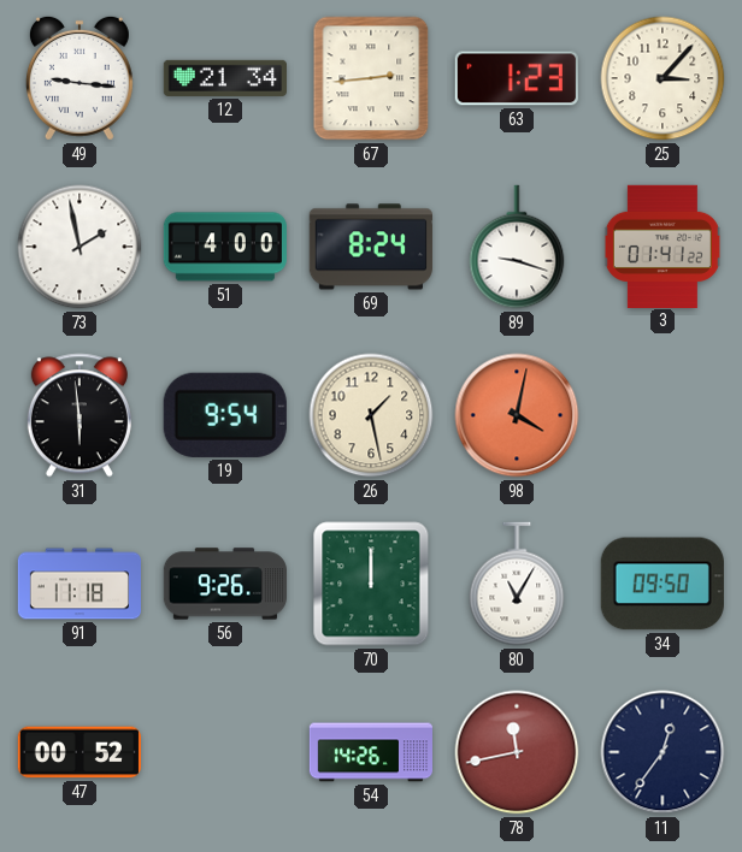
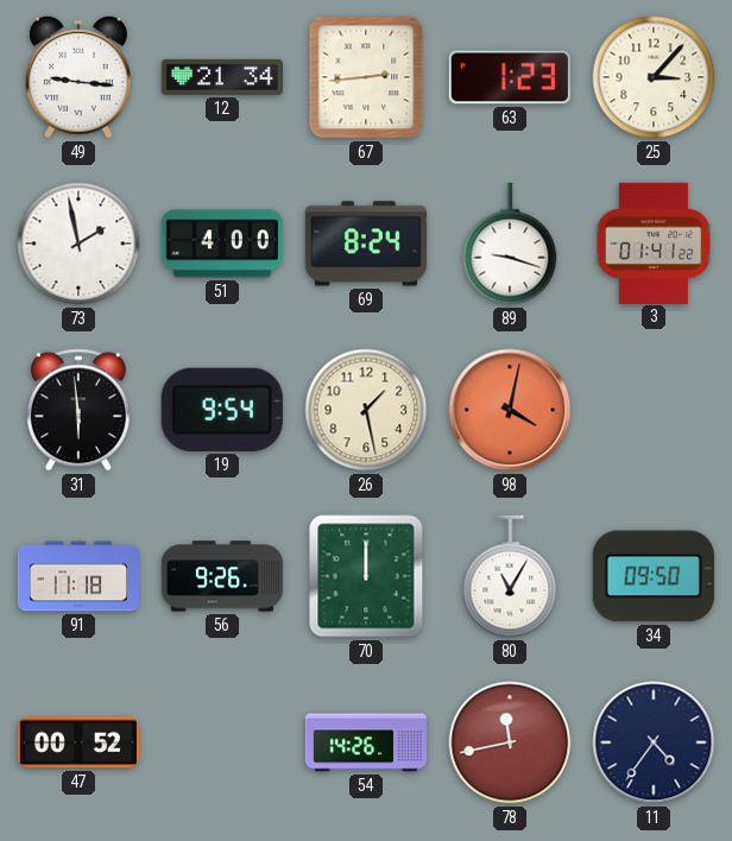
11: 12:36 -> 4:36
